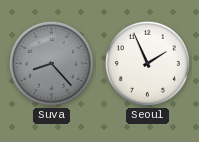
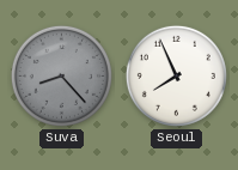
Seoul: 1:56 -> 7:56
